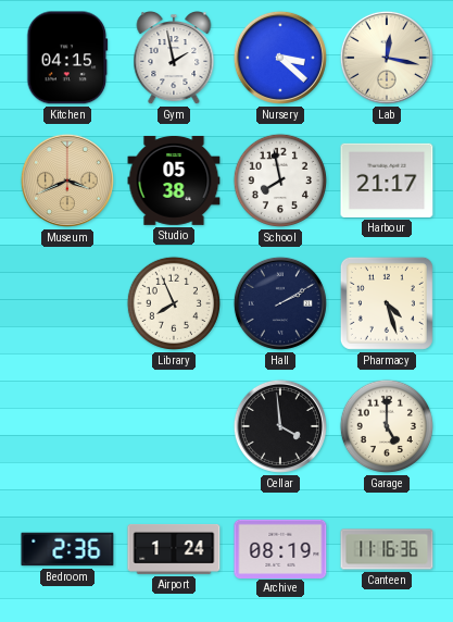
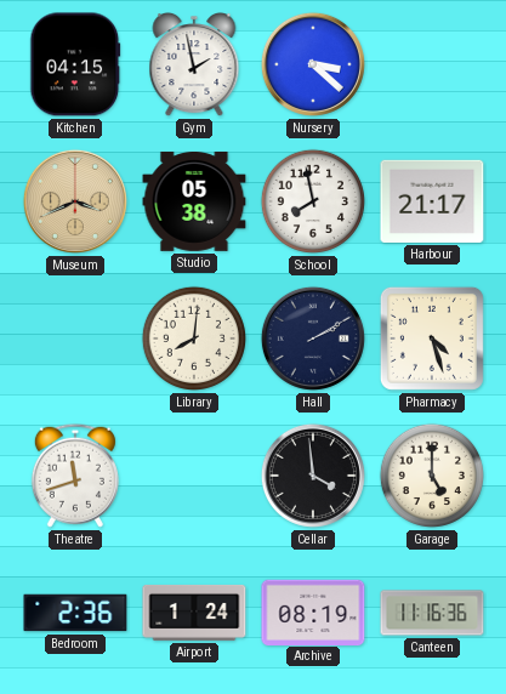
Lab: 12:17 -> none
Library: 7:56 -> 8:01
Theatre: none -> 11:42
